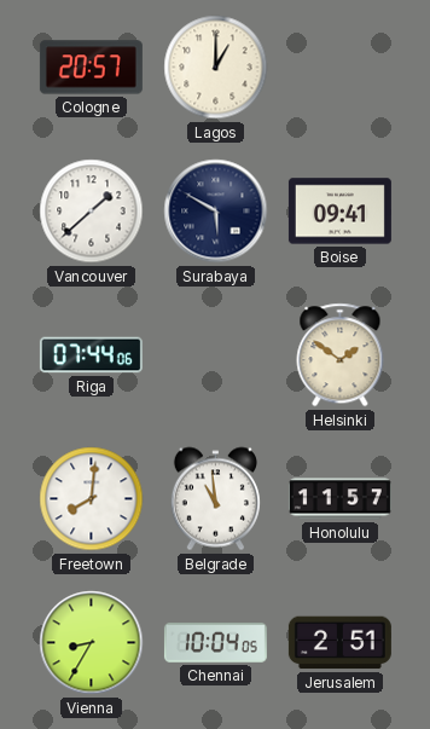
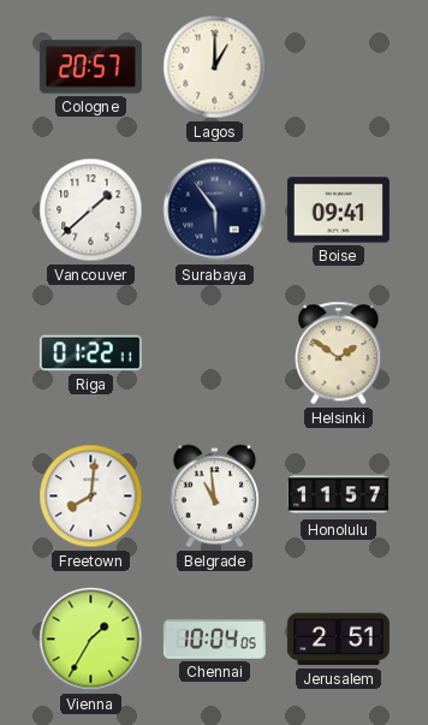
Surabaya: 5:50 -> 5:54
Riga: 07:44 -> 01:22
Vienna: 8:35 -> 1:35
